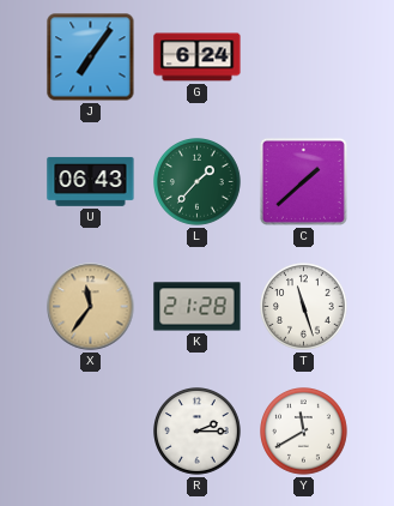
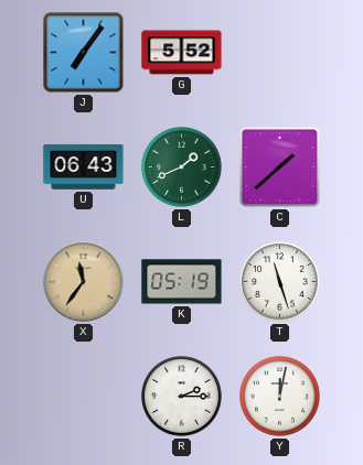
G: 6:24 -> 5:52
L: 1:37 -> 1:41
K: 21:28 -> 05:19
Y: 11:40 -> 12:02
